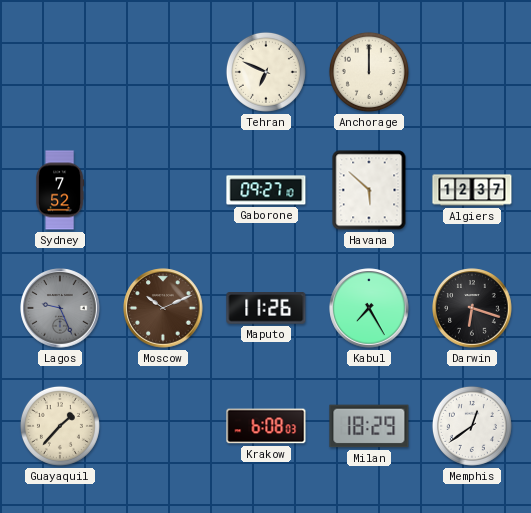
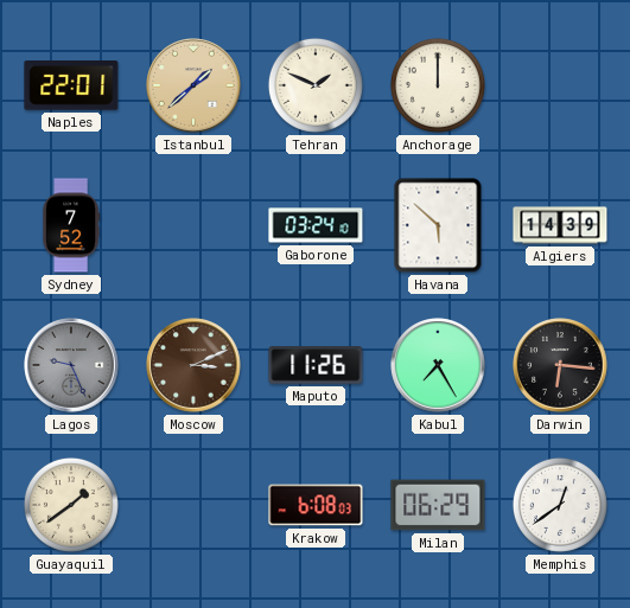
Naples: none -> 22:01
Istanbul: none -> 1:38
Tehran: 6:49 -> 1:49
Gaborone: 09:27 -> 03:24
Algiers: 12:37 -> 14:39
Moscow: 10:11 -> 3:11
Darwin: 6:18 -> 6:16
Guayaquil: 1:37 -> 1:39
Milan: 18:29 -> 06:29
